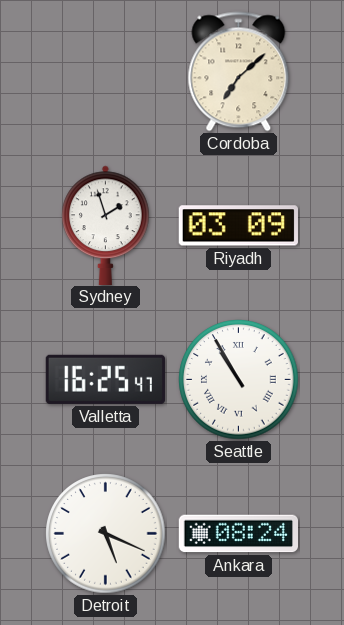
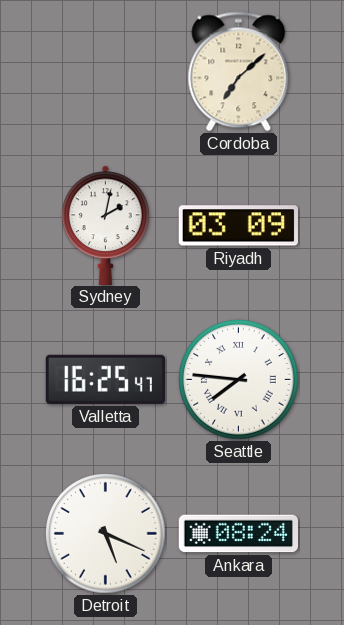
Sydney: 1:57 -> 2:02
Seattle: 10:55 -> 7:46
